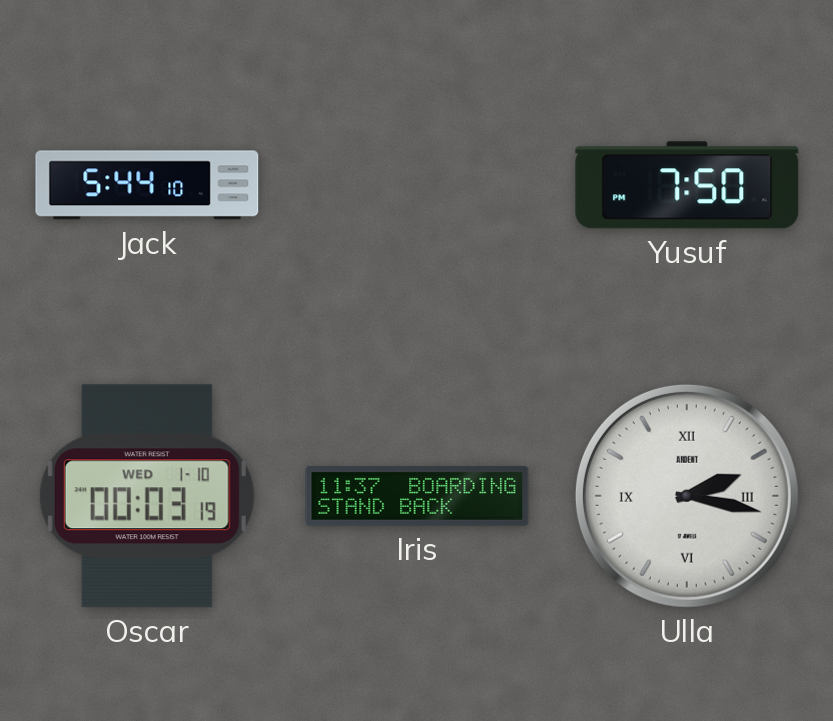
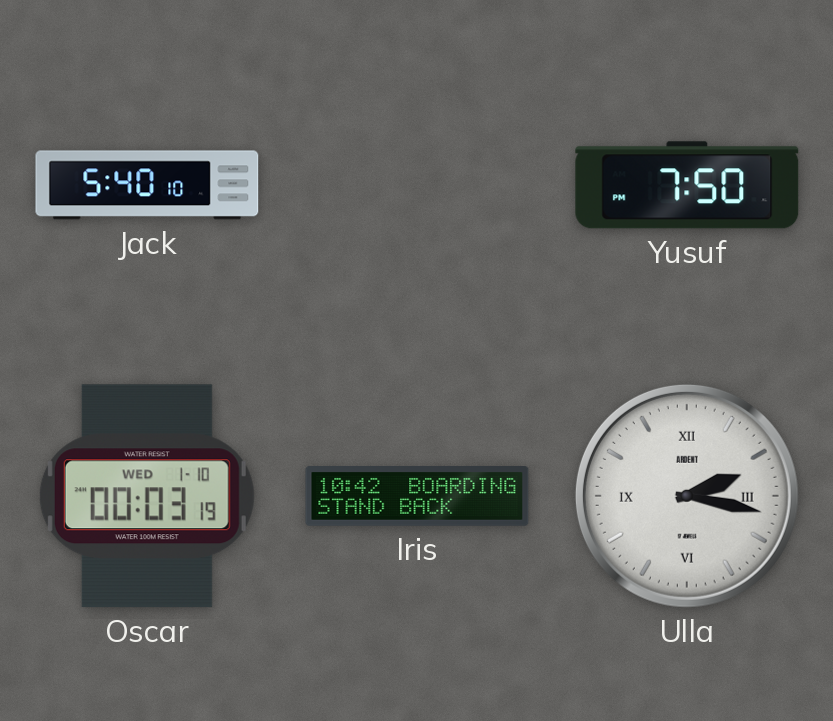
Jack: 5:44 -> 5:40
Iris: 11:37 -> 10:42
